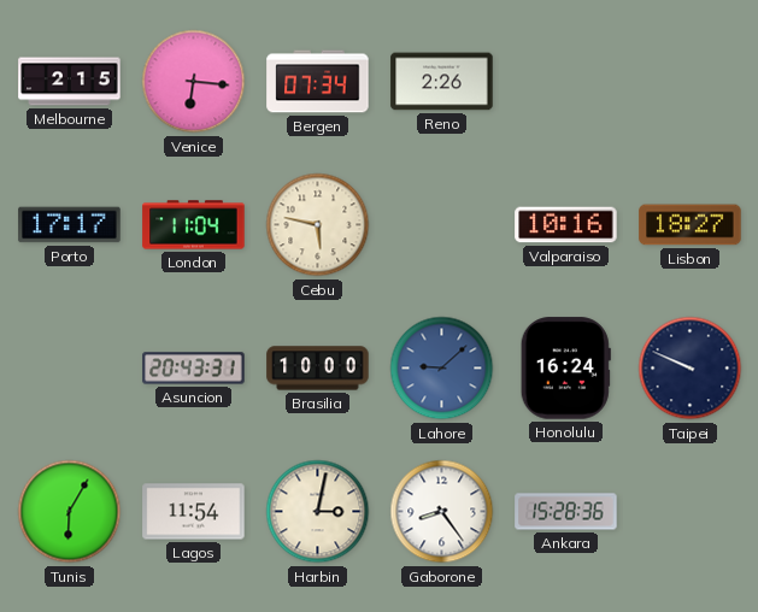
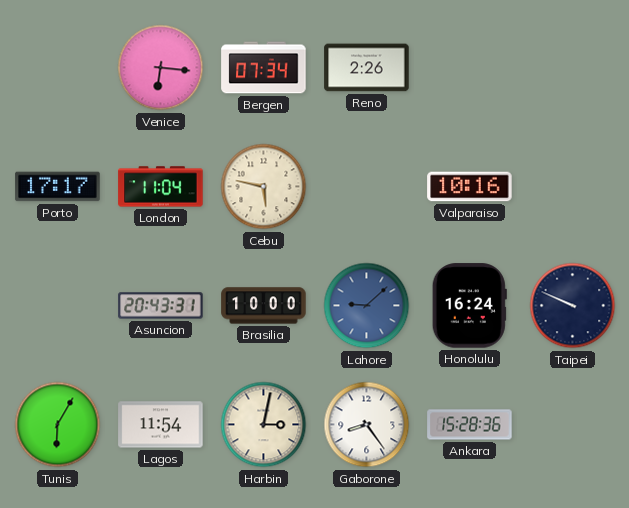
Melbourne: 2:15 -> none
Lisbon: 18:27 -> none
